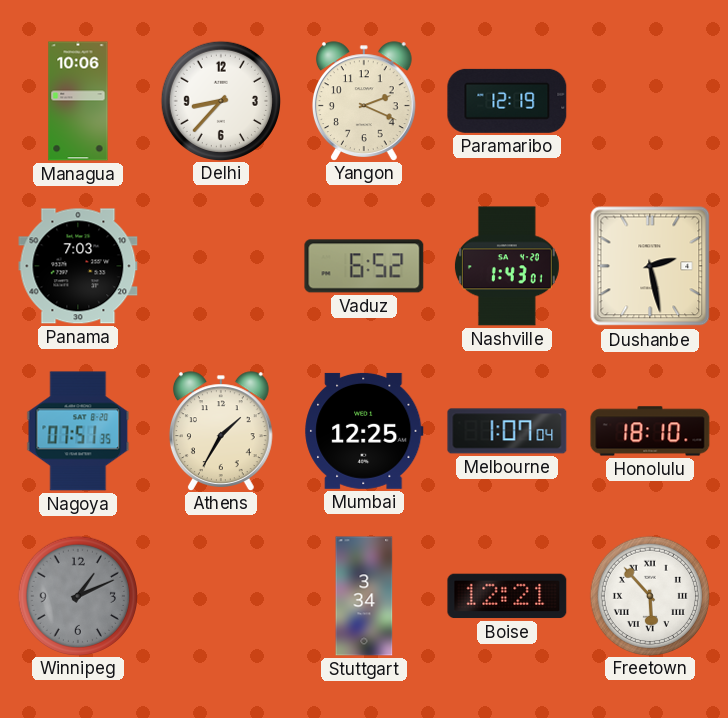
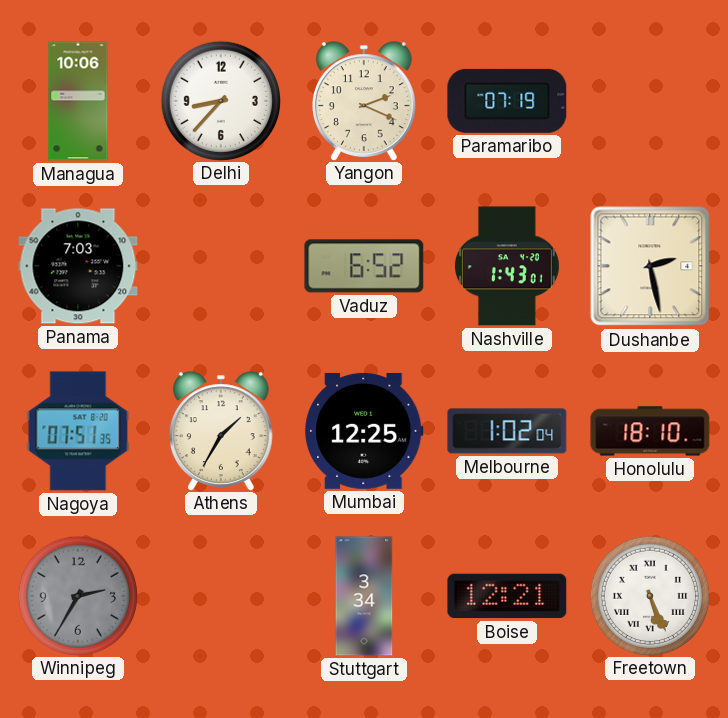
Paramaribo: 12:19 -> 07:19
Melbourne: 1:07 -> 1:02
Winnipeg: 1:11 -> 2:35
Freetown: 5:53 -> 5:26
